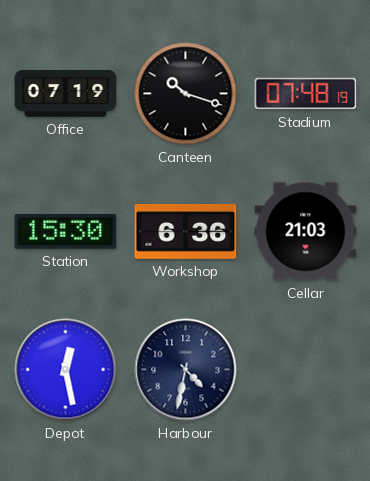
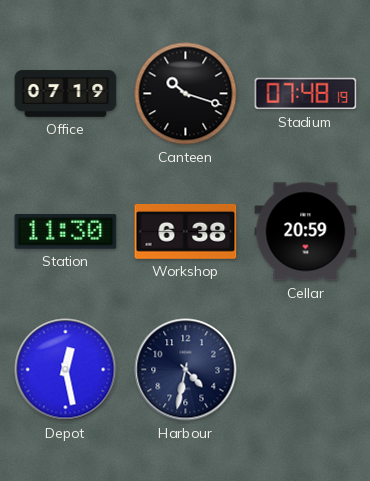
Station: 15:30 -> 11:30
Workshop: 6:36 -> 6:38
Cellar: 21:03 -> 20:59
